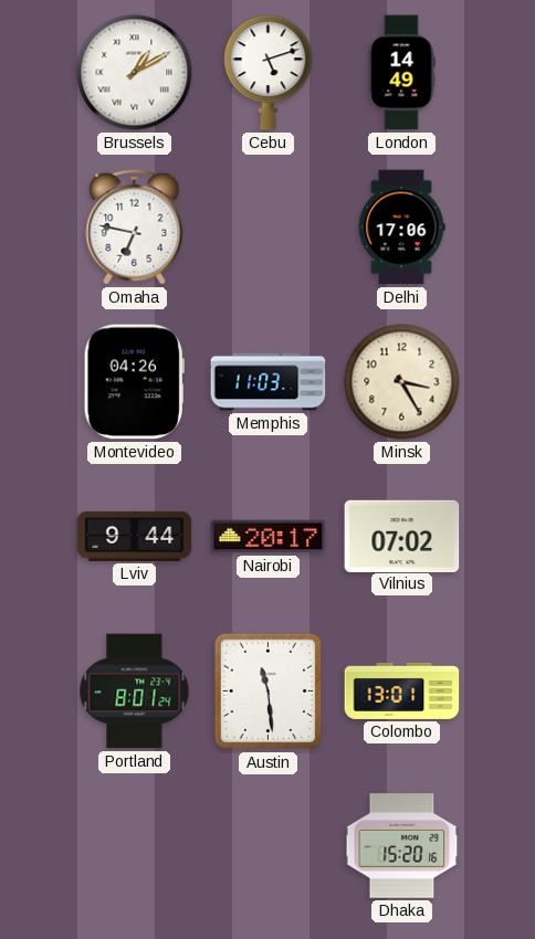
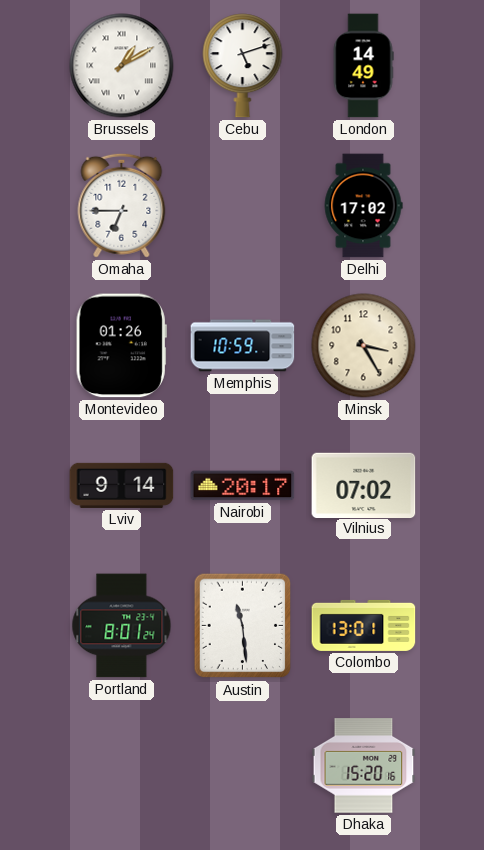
Omaha: 6:47 -> 6:45
Delhi: 17:06 -> 17:02
Montevideo: 04:26 -> 01:26
Memphis: 11:03 -> 10:59
Lviv: 9:44 -> 9:14
